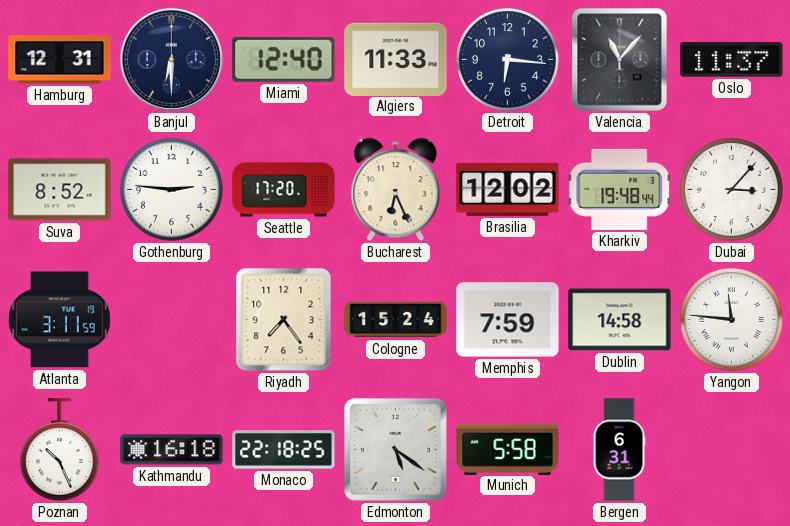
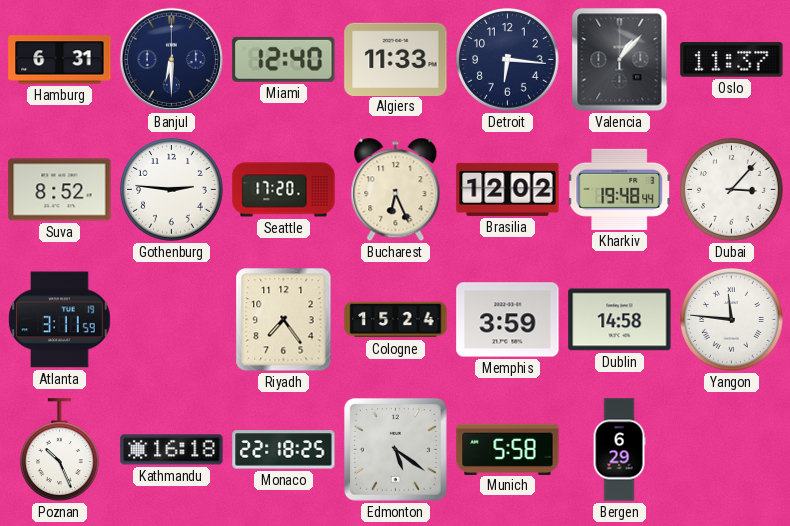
Hamburg: 12:31 -> 6:31
Valencia: 11:07 -> 1:07
Memphis: 7:59 -> 3:59
Bergen: 6:31 -> 6:29
